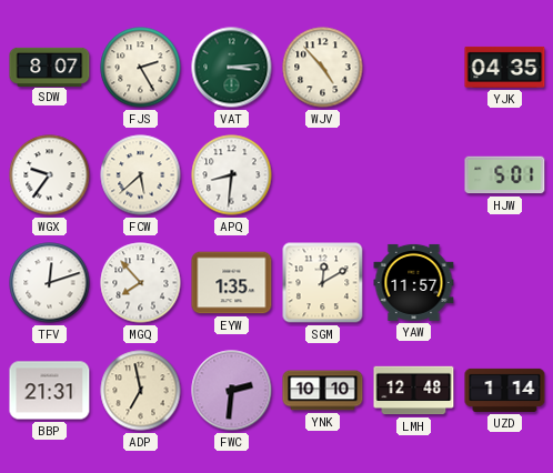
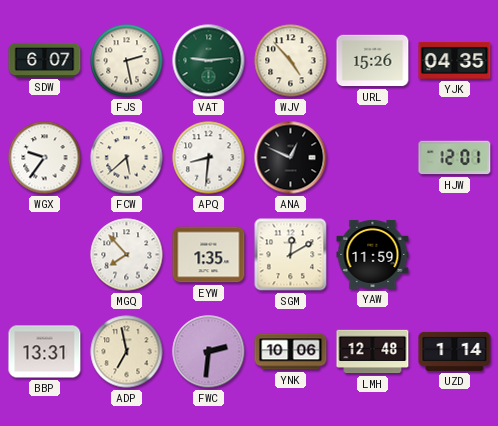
SDW: 8:07 -> 6:07
FJS: 2:25 -> 2:28
VAT: 3:14 -> 9:14
URL: none -> 15:26
ANA: none -> 12:49
HJW: 5:01 -> 12:01
TFV: 12:12 -> none
YAW: 11:57 -> 11:59
BBP: 21:31 -> 13:31
YNK: 10:10 -> 10:06
